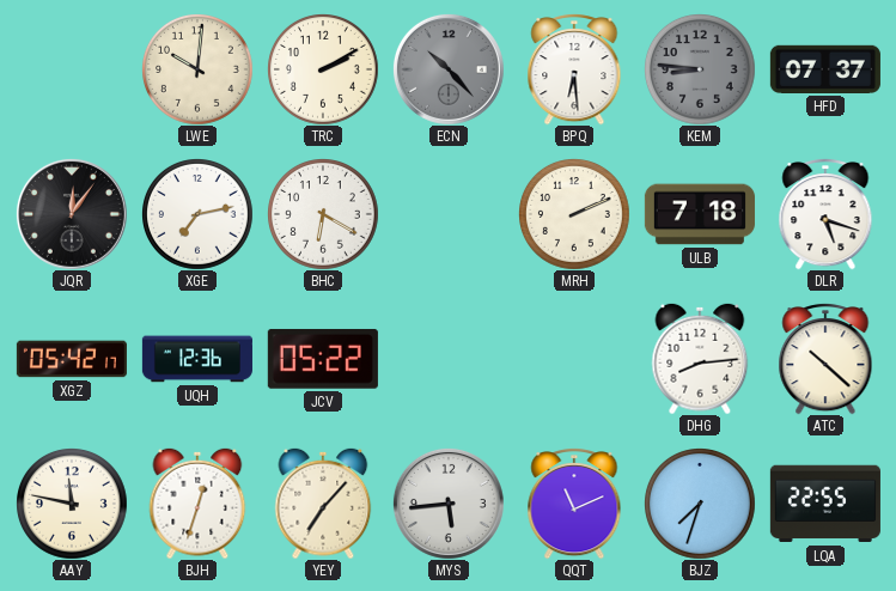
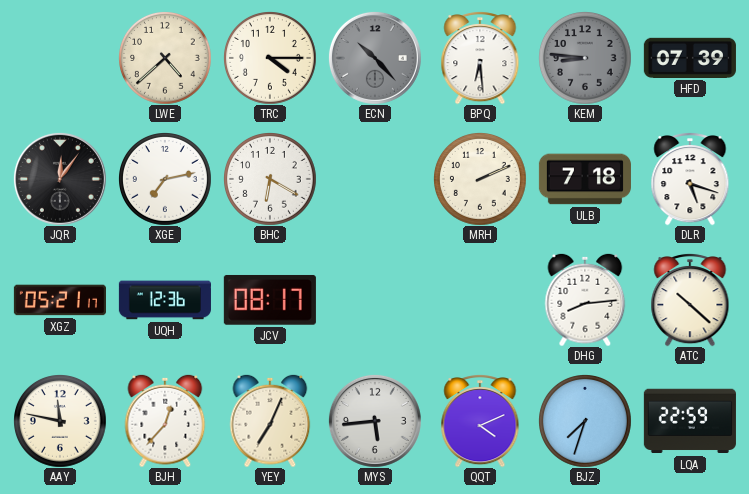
LWE: 10:01 -> 4:38
TRC: 2:10 -> 4:15
HFD: 07:37 -> 07:39
XGZ: 05:42 -> 05:21
JCV: 05:22 -> 08:17
BJH: 12:33 -> 12:37
YEY: 7:07 -> 7:04
QQT: 11:11 -> 4:11
LQA: 22:55 -> 22:59
